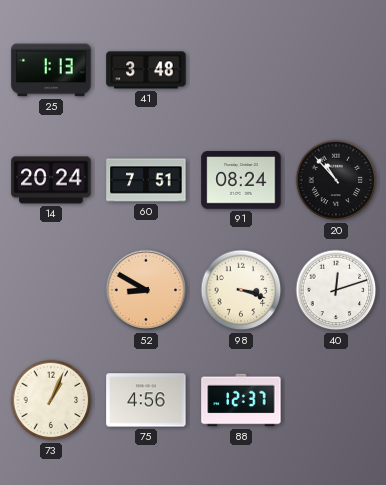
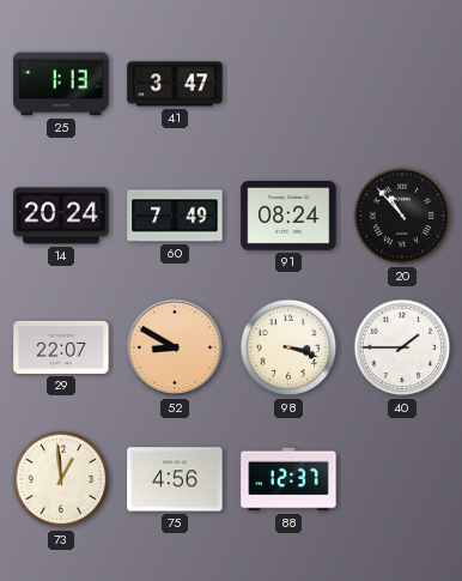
41: 3:48 -> 3:47
60: 7:51 -> 7:49
29: none -> 22:07
40: 12:12 -> 1:45
73: 1:04 -> 12:59
